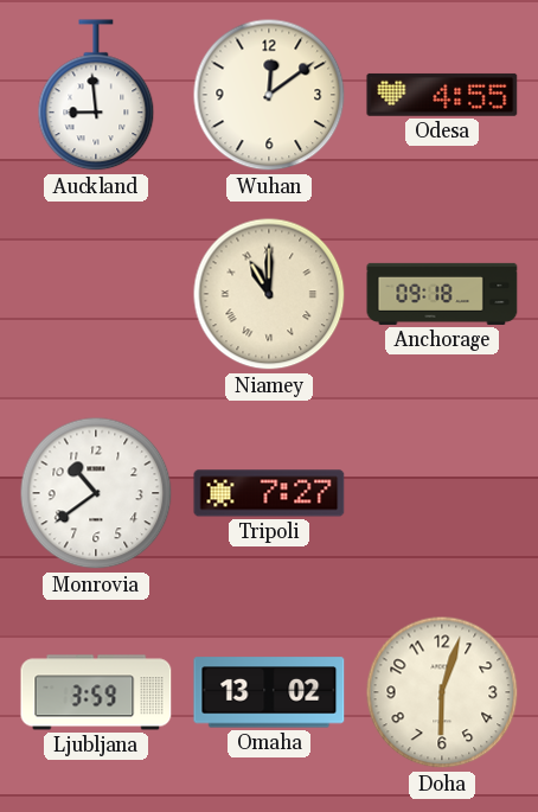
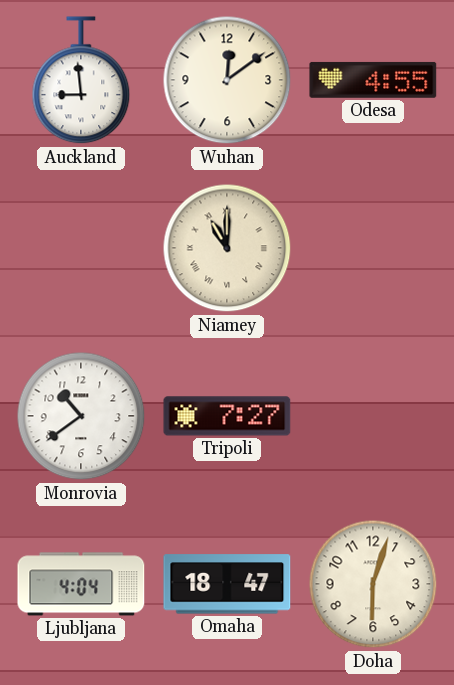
Anchorage: 09:18 -> none
Ljubljana: 3:59 -> 4:04
Omaha: 13:02 -> 18:47
